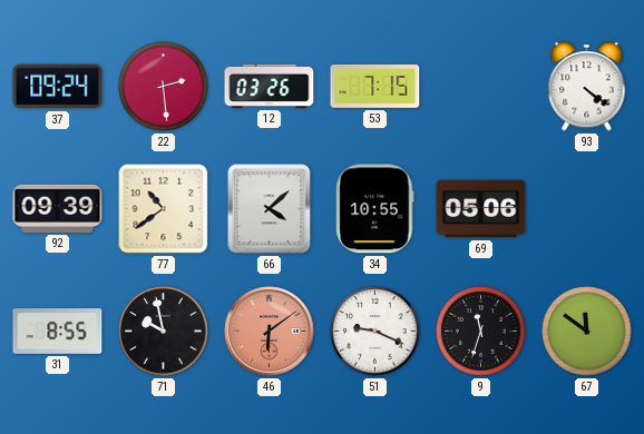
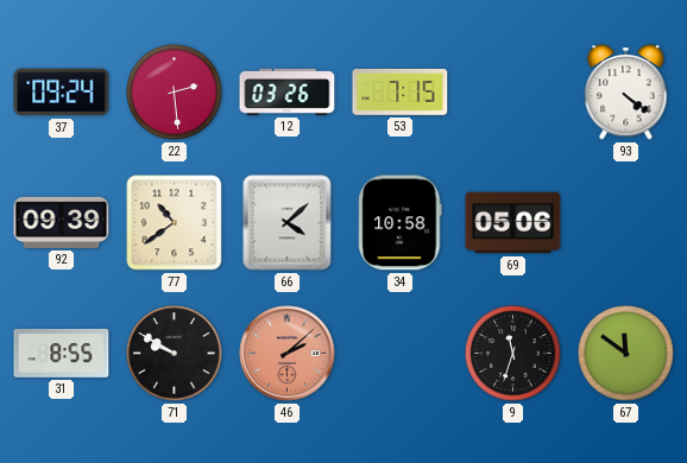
34: 10:55 -> 10:58
71: 9:58 -> 9:50
46: 6:09 -> 2:08
51: 9:19 -> none
